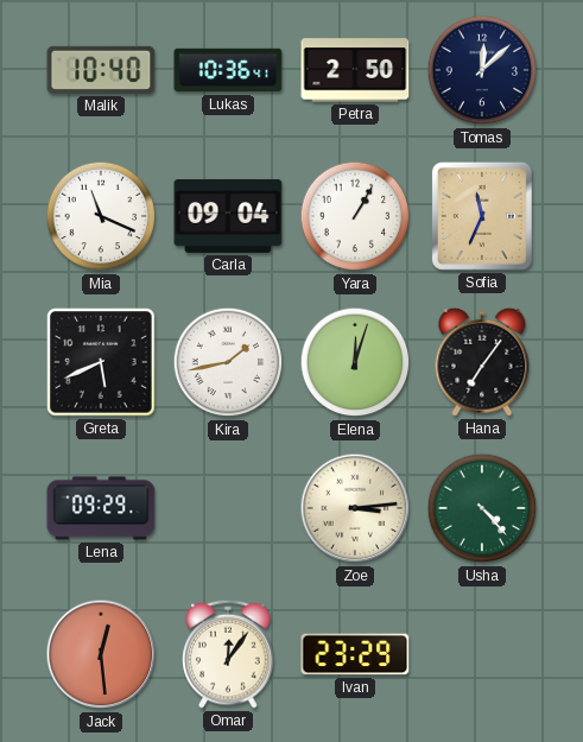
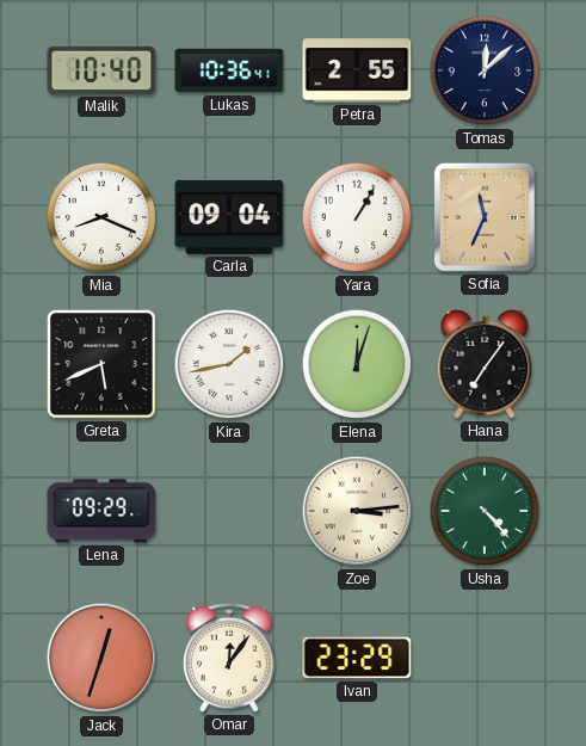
Petra: 2:50 -> 2:55
Mia: 11:19 -> 8:19
Jack: 12:29 -> 12:33
